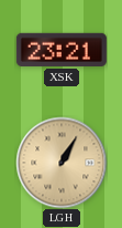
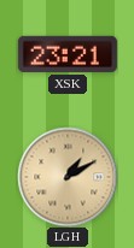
LGH: 1:05 -> 1:10
